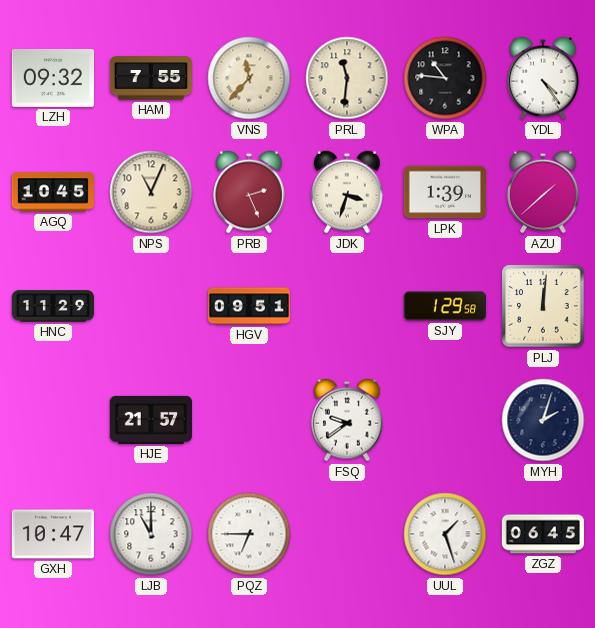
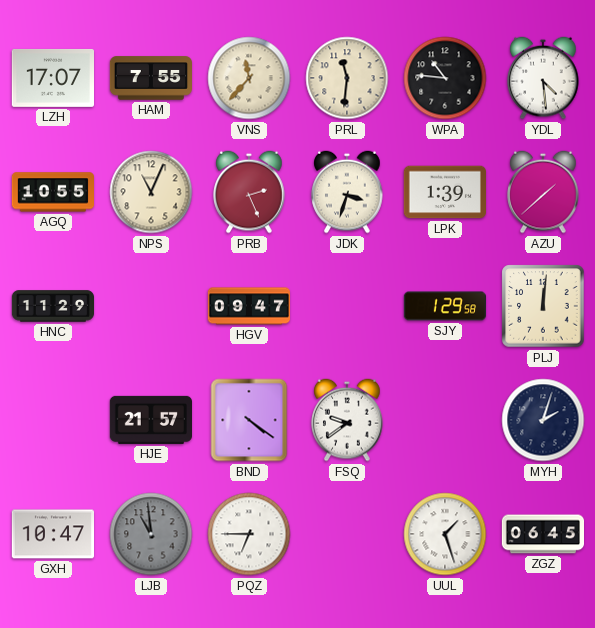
LZH: 09:32 -> 17:07
YDL: 4:24 -> 4:29
AGQ: 10:45 -> 10:55
HGV: 09:51 -> 09:47
BND: none -> 4:21
LJB: 11:00 -> 10:59
LJB dial: white -> grey
